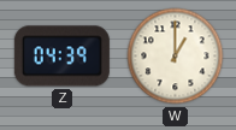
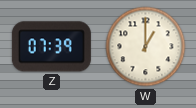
Z: 04:39 -> 07:39
